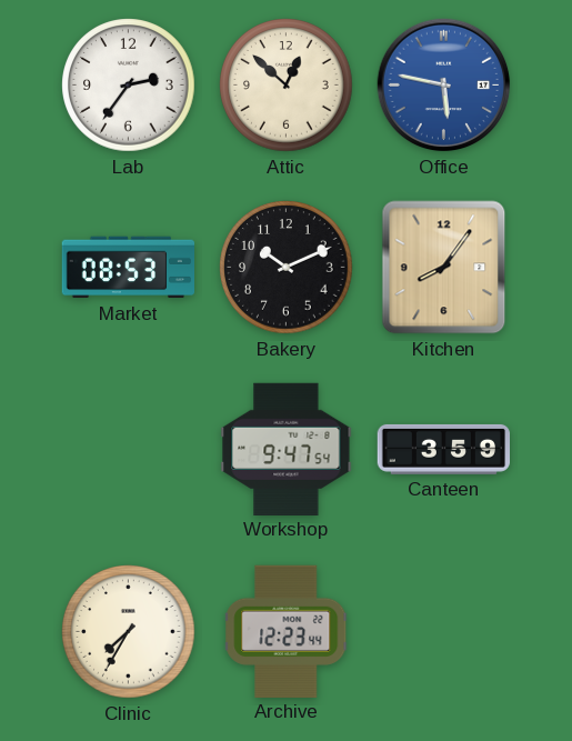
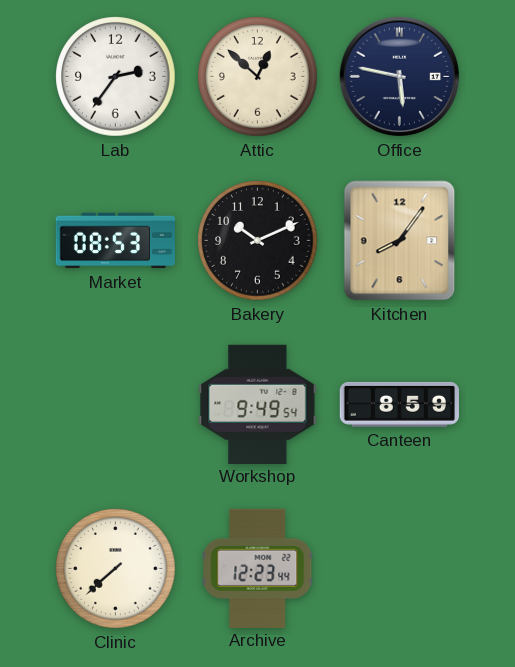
Office dial: blue -> navy
Workshop: 9:47 -> 9:49
Canteen: 3:59 -> 8:59
Clinic: 7:35 -> 7:38
